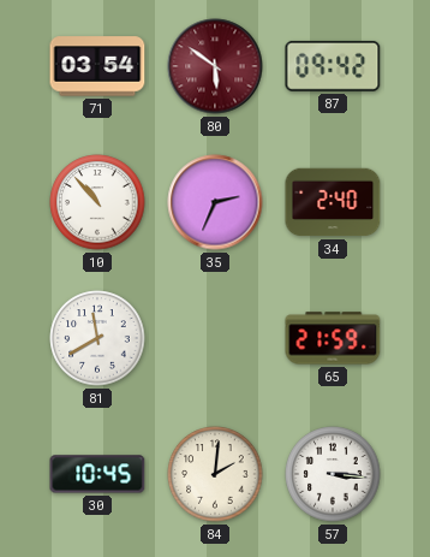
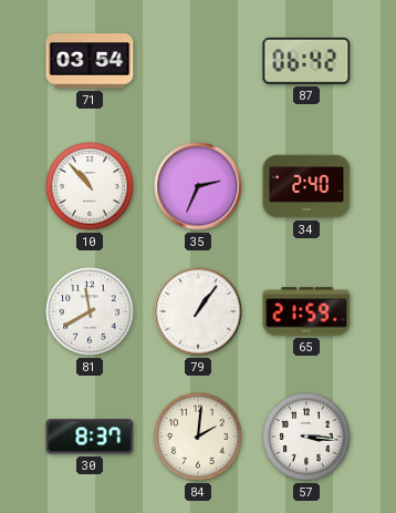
80: 5:51 -> none
87: 09:42 -> 06:42
79: none -> 1:06
30: 10:45 -> 8:37
